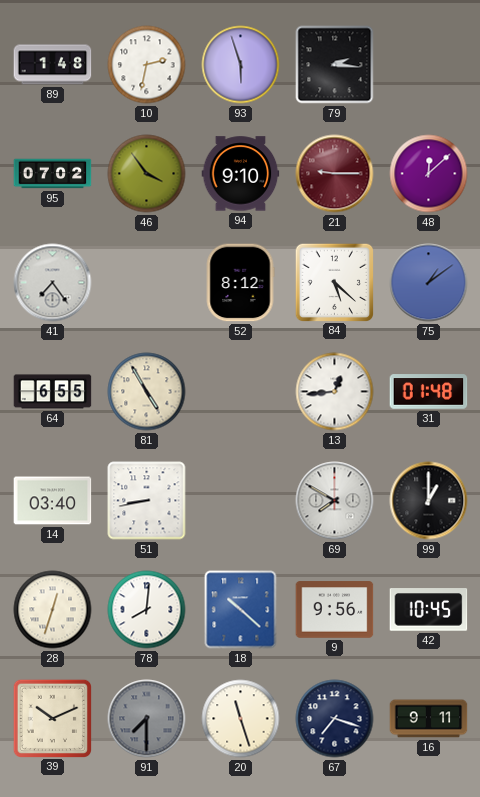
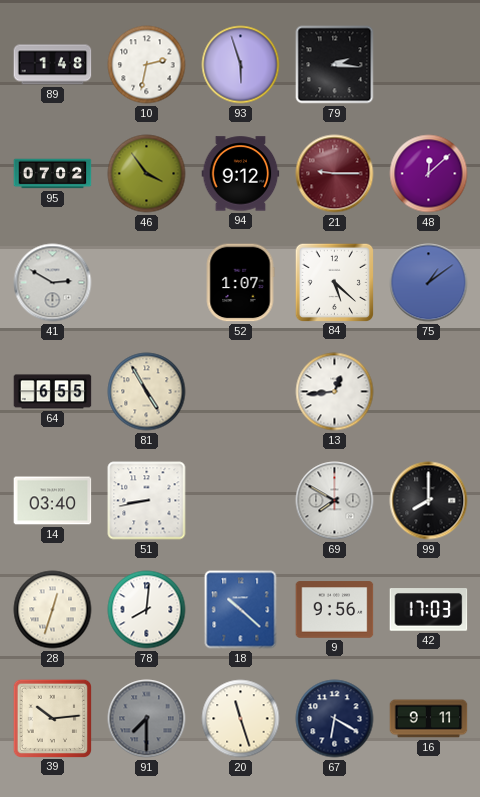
94: 9:10 -> 9:12
41: 7:24 -> 2:50
52: 8:12 -> 1:07
31: 01:48 -> none
99: 1:00 -> 8:00
42: 10:45 -> 17:03
39: 10:11 -> 10:14
67: 7:18 -> 6:20
